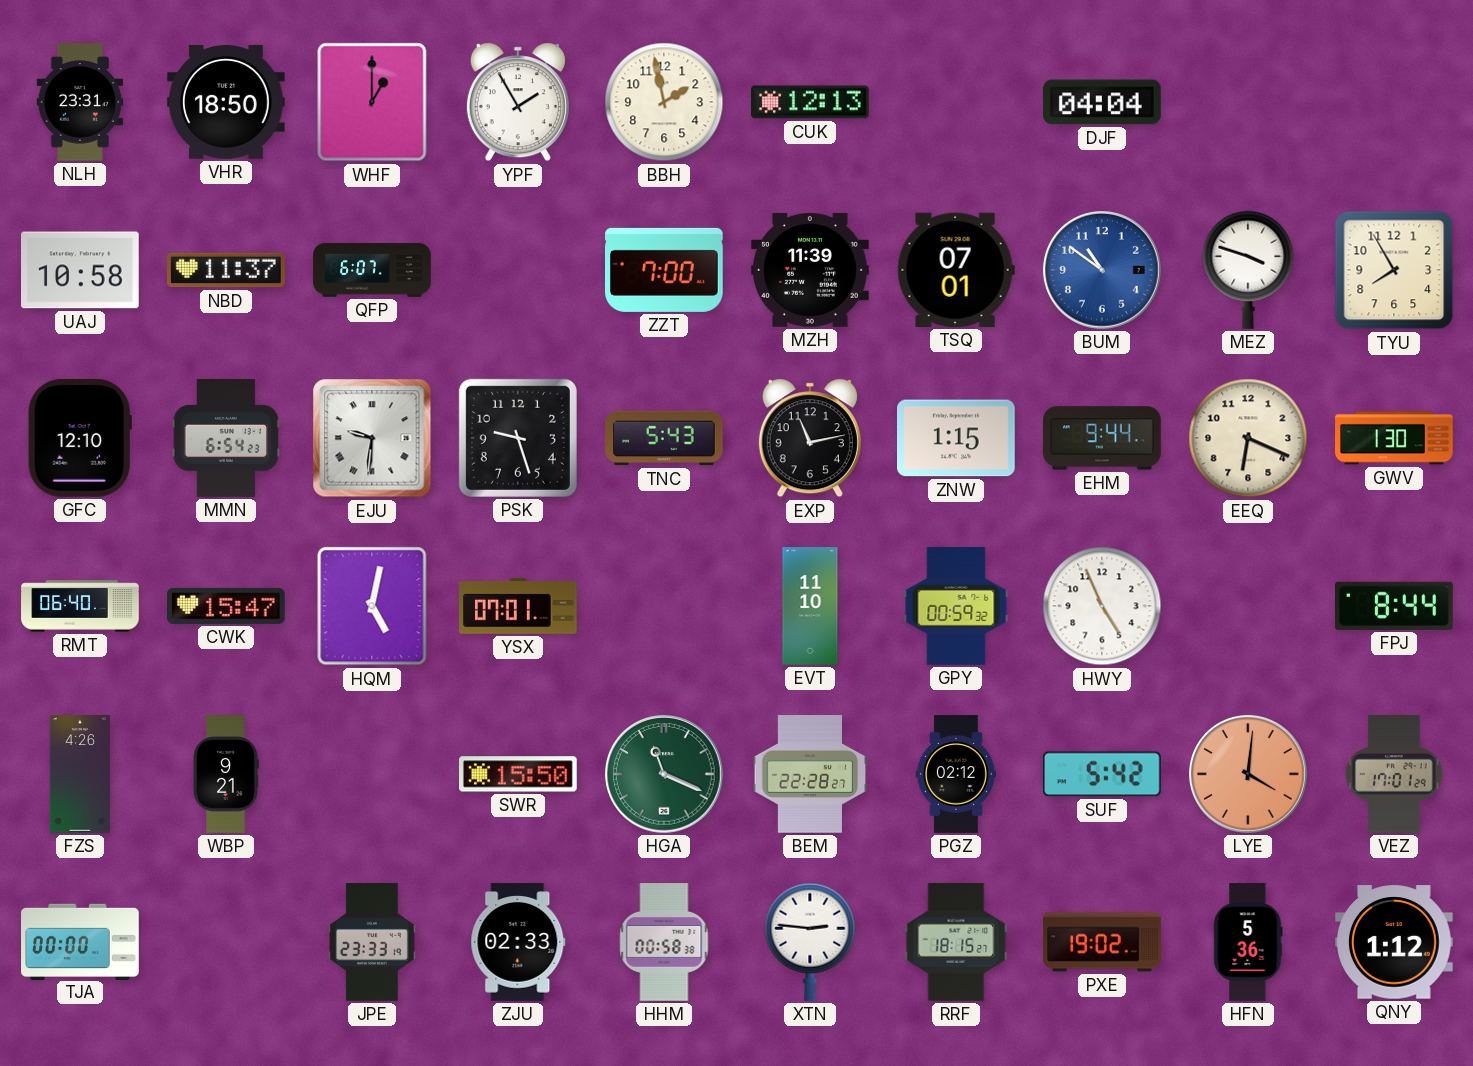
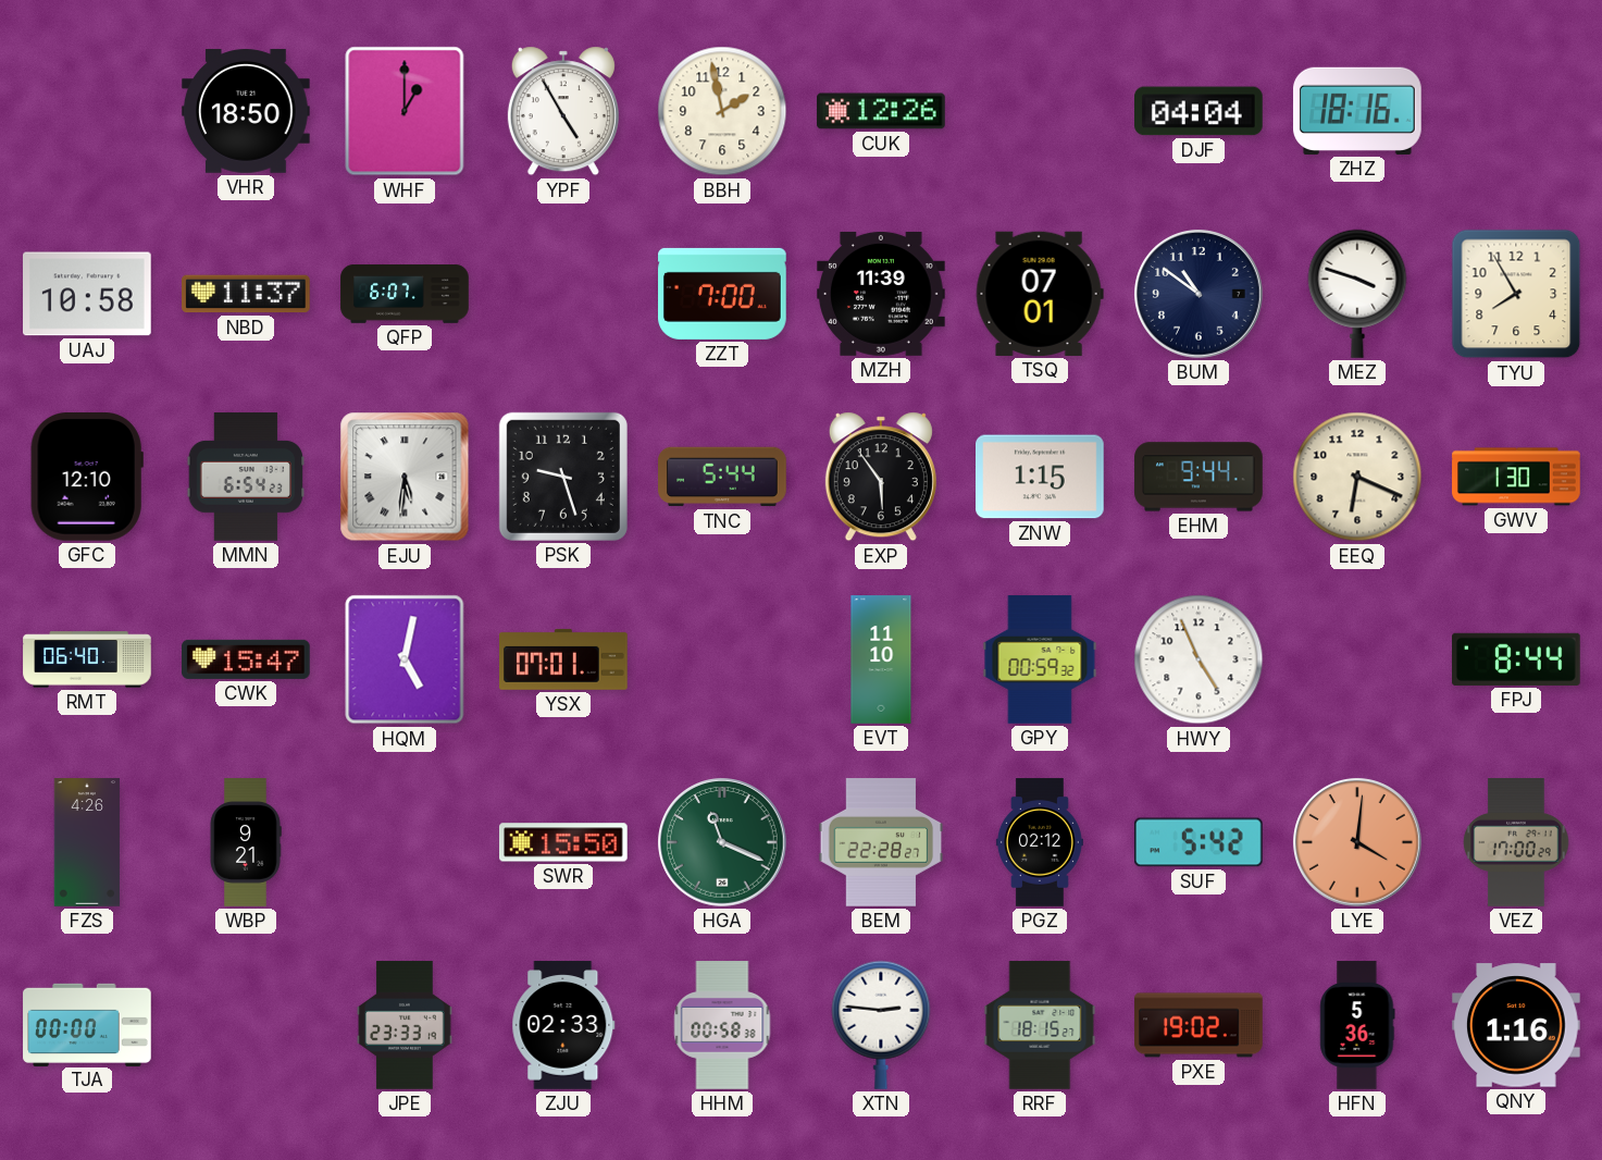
NLH: 23:31 -> none
YPF: 1:55 -> 4:55
CUK: 12:13 -> 12:26
ZHZ: none -> 18:16
BUM dial: blue -> navy
EJU: 9:31 -> 5:31
TNC: 5:43 -> 5:44
EXP: 11:13 -> 5:54
VEZ: 17:01 -> 17:00
QNY: 1:12 -> 1:16
